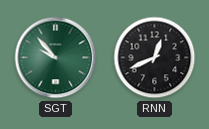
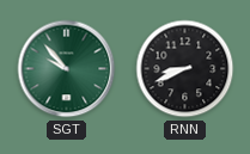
RNN: 12:41 -> 8:41
